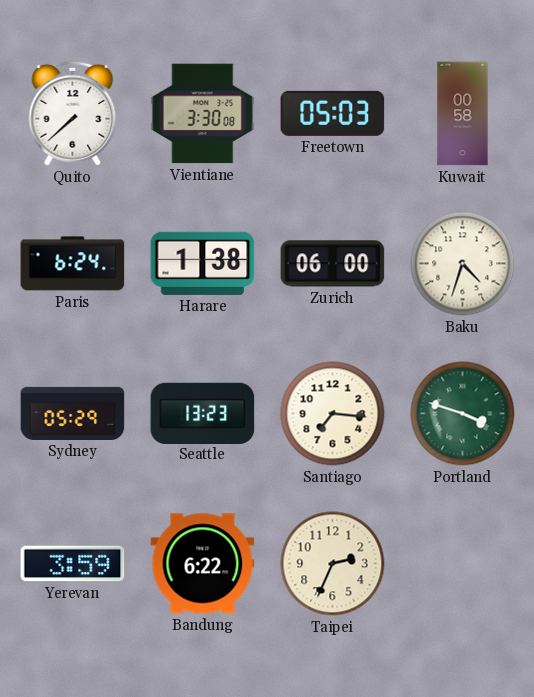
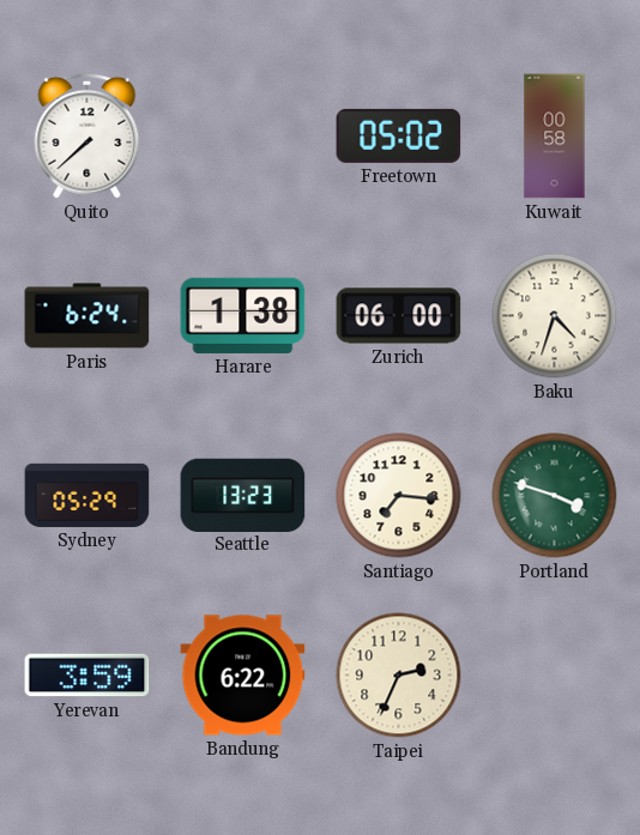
Vientiane: 3:30 -> none
Freetown: 05:03 -> 05:02
